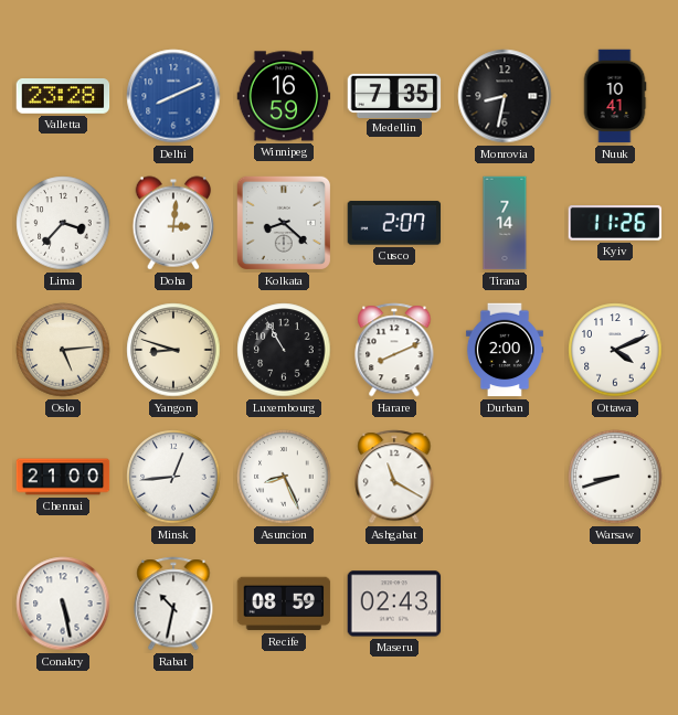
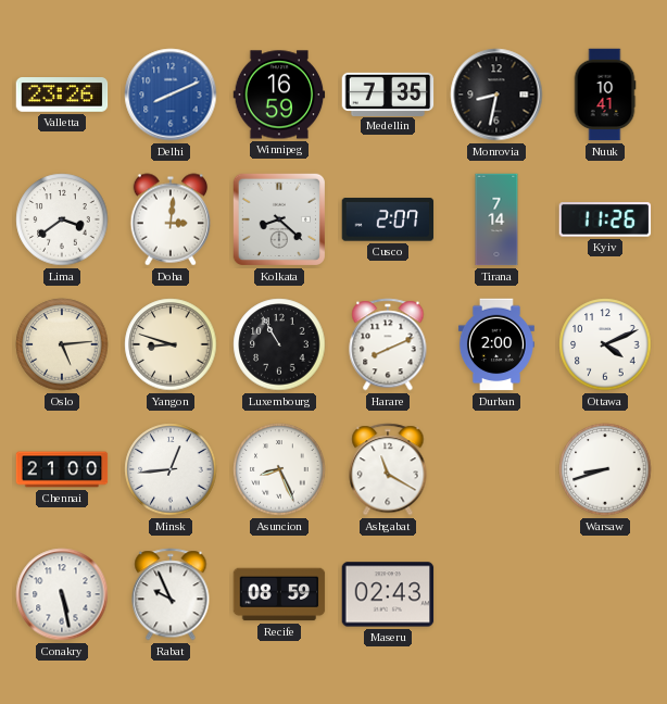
Valletta: 23:28 -> 23:26
Lima: 3:37 -> 3:39
Rabat: 10:32 -> 9:56
